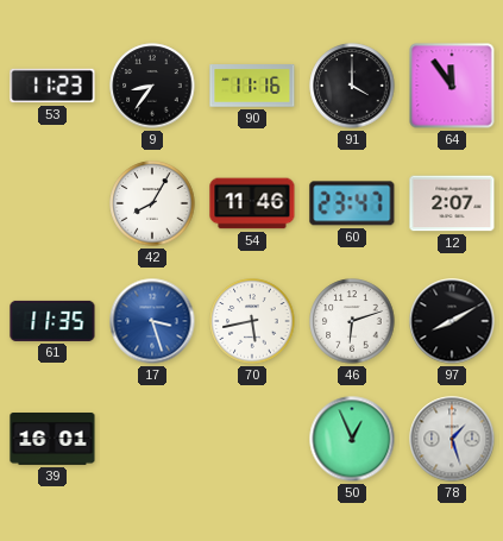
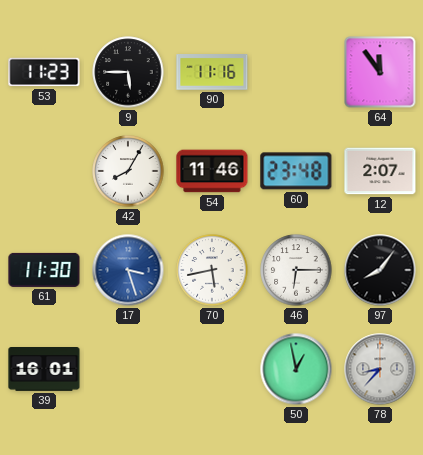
9: 8:36 -> 5:45
91: 4:00 -> none
60: 23:47 -> 23:48
61: 11:35 -> 11:30
46: 6:12 -> 6:15
97: 8:10 -> 8:06
50: 12:56 -> 12:58
78: 1:27 -> 8:37
